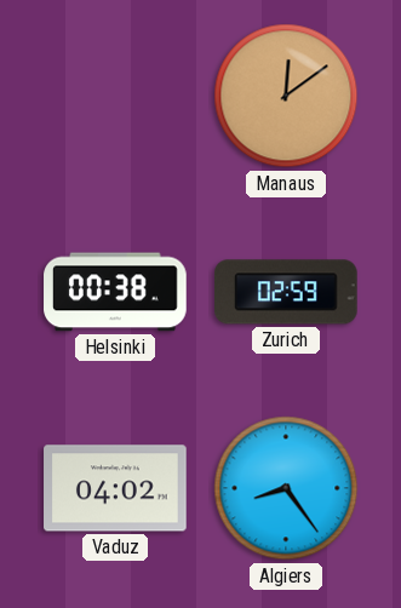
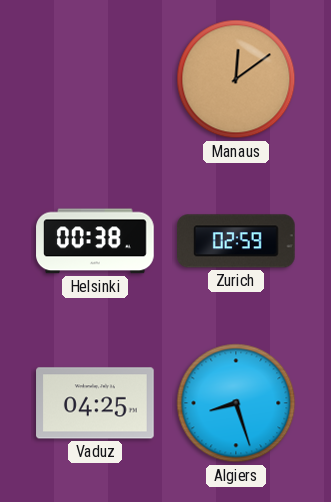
Vaduz: 04:02 -> 04:25
Algiers: 8:24 -> 8:27
